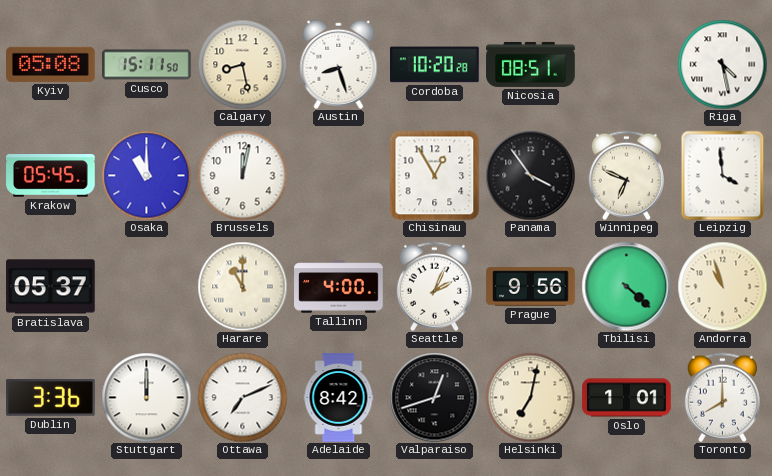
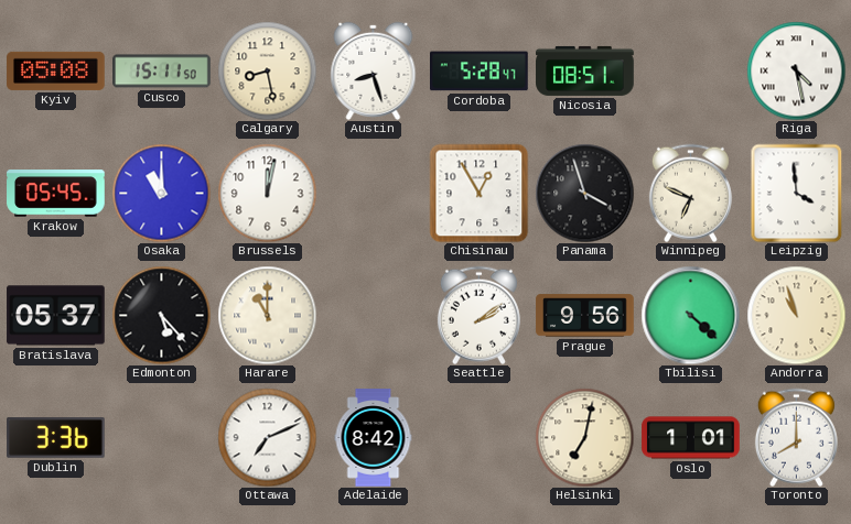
Cordoba: 10:20 -> 5:28
Panama: 3:54 -> 3:57
Edmonton: none -> 5:23
Tallinn: 4:00 -> none
Seattle: 2:04 -> 2:09
Stuttgart: 12:00 -> none
Valparaiso: 12:42 -> none
